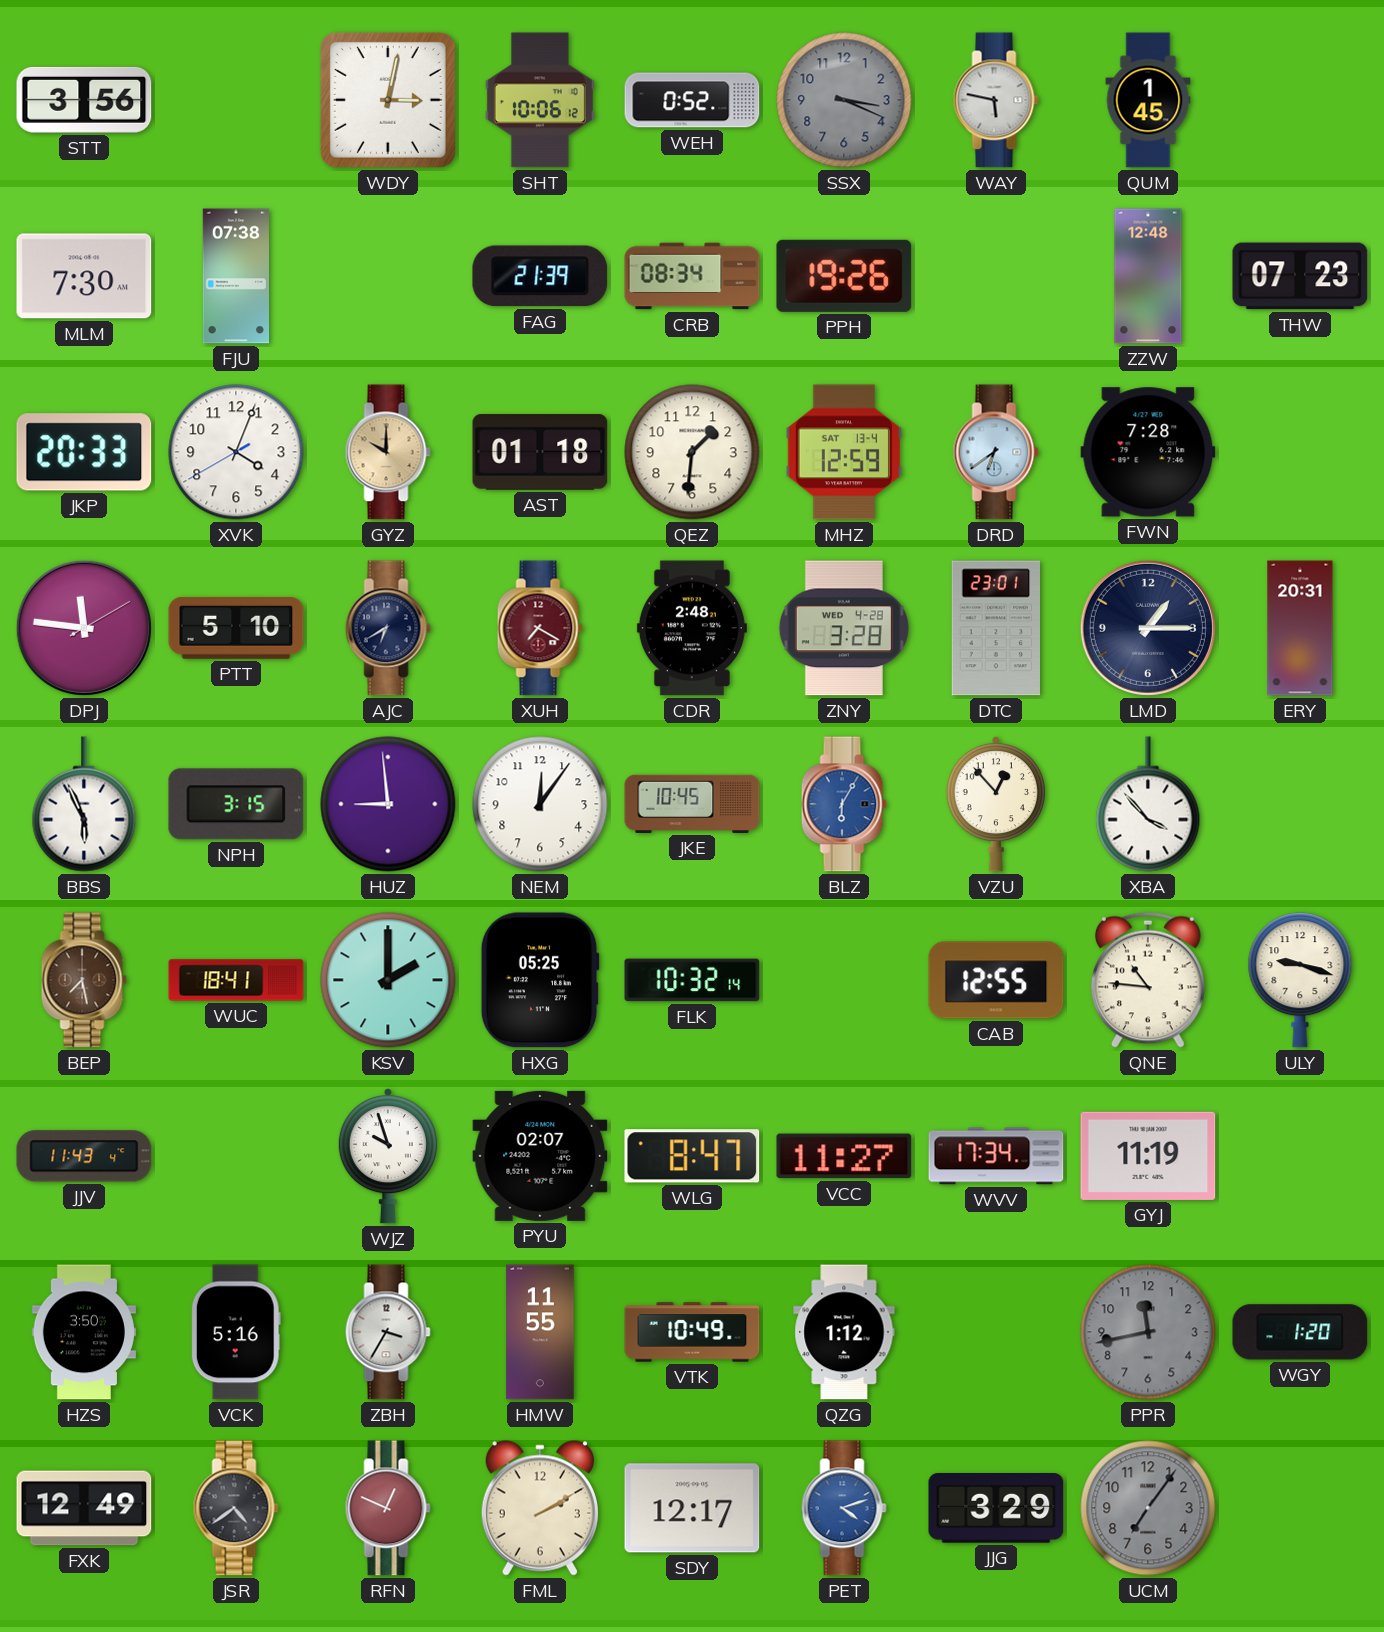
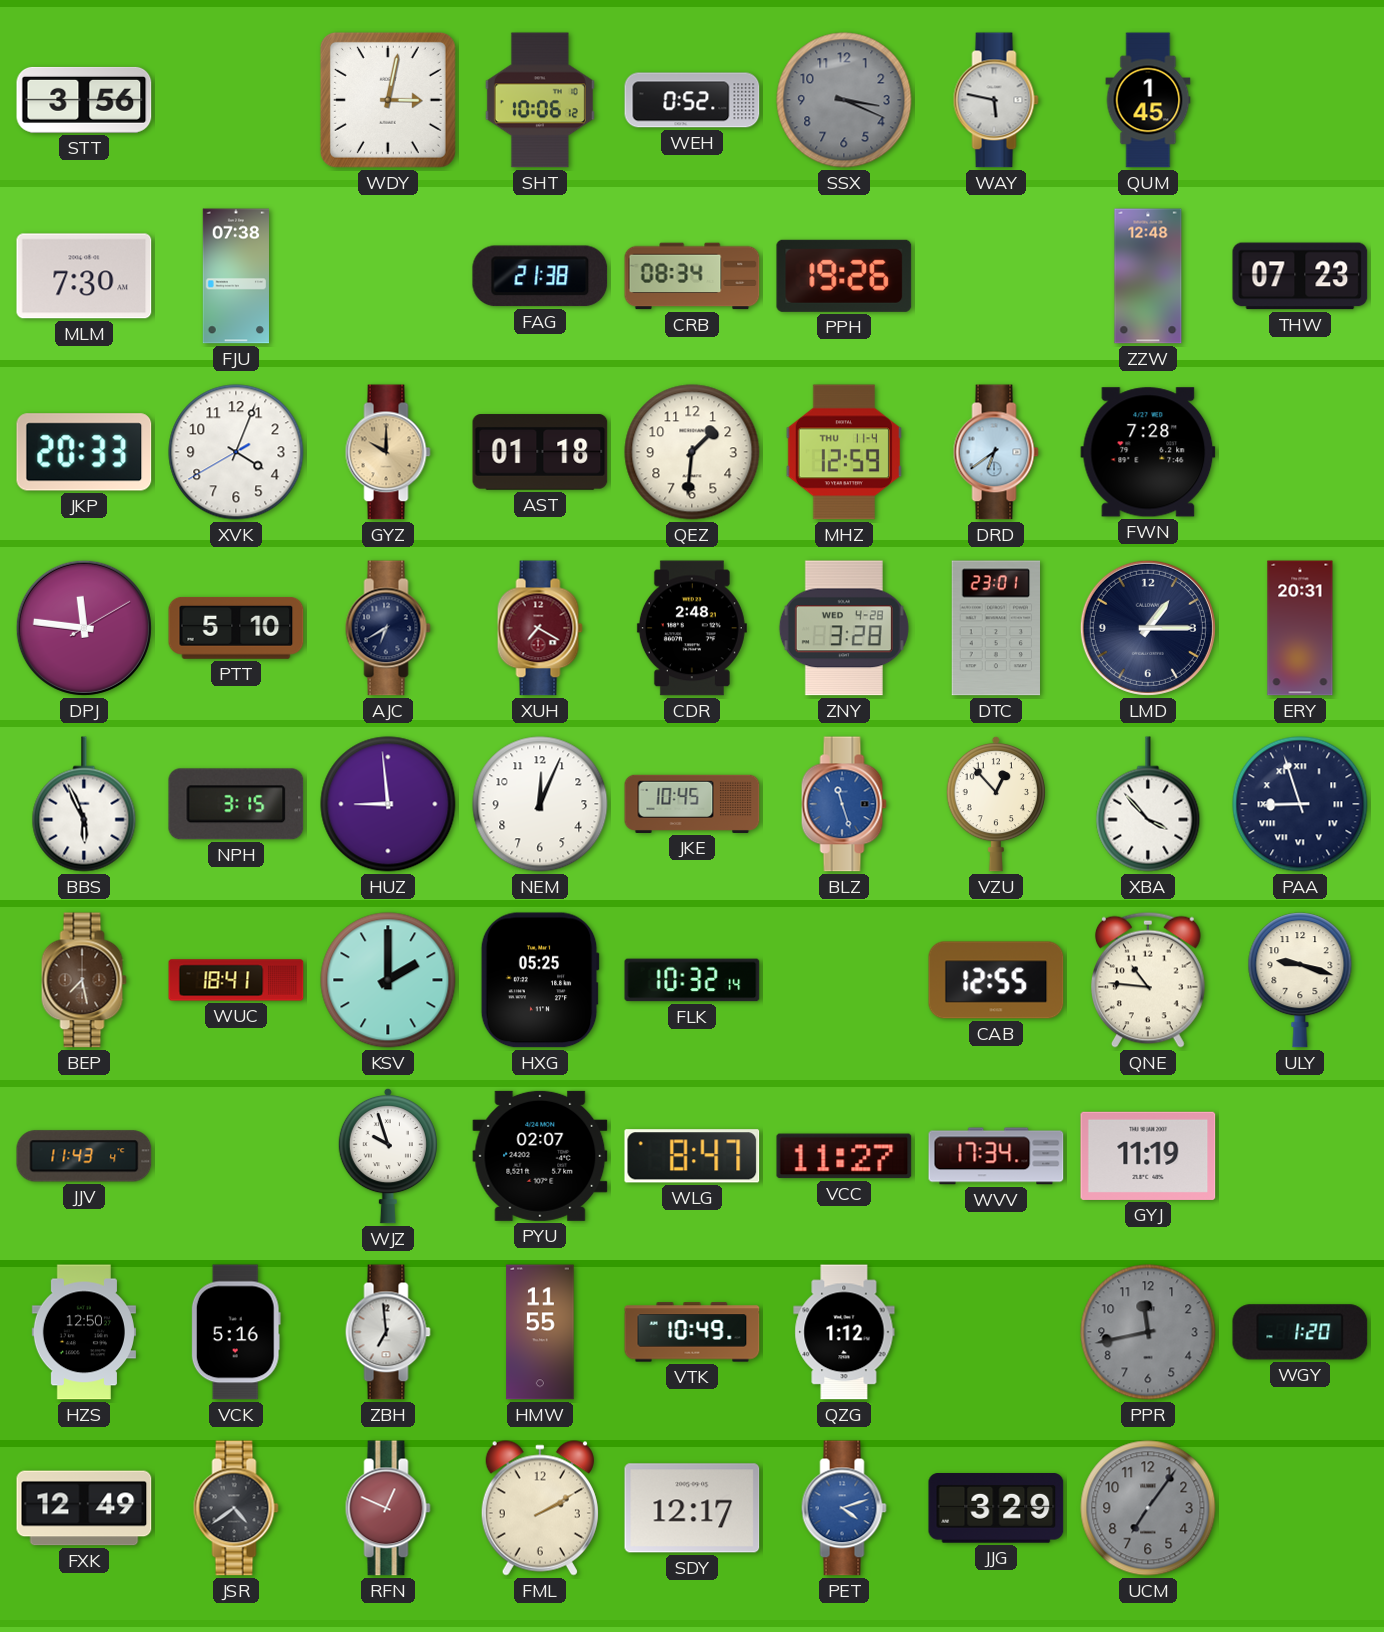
FAG: 21:39 -> 21:38
MHZ date: SAT 13-4 -> THU 11-4
NEM: 12:06 -> 12:04
BLZ: 6:05 -> 11:27
PAA: none -> 8:57
HZS: 3:50 -> 12:50
ZBH: 3:35 -> 6:59
